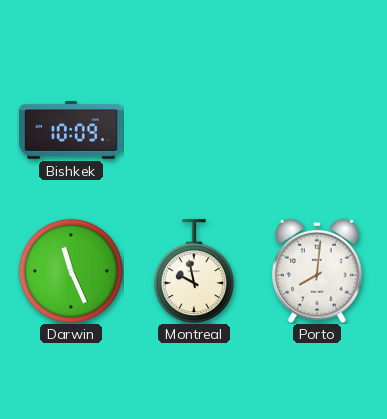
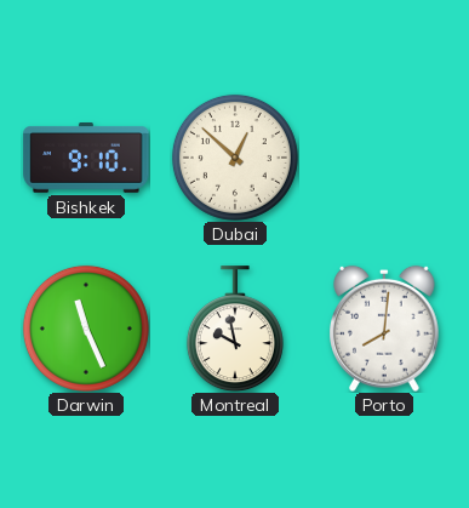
Bishkek: 10:09 -> 9:10
Dubai: none -> 12:52
